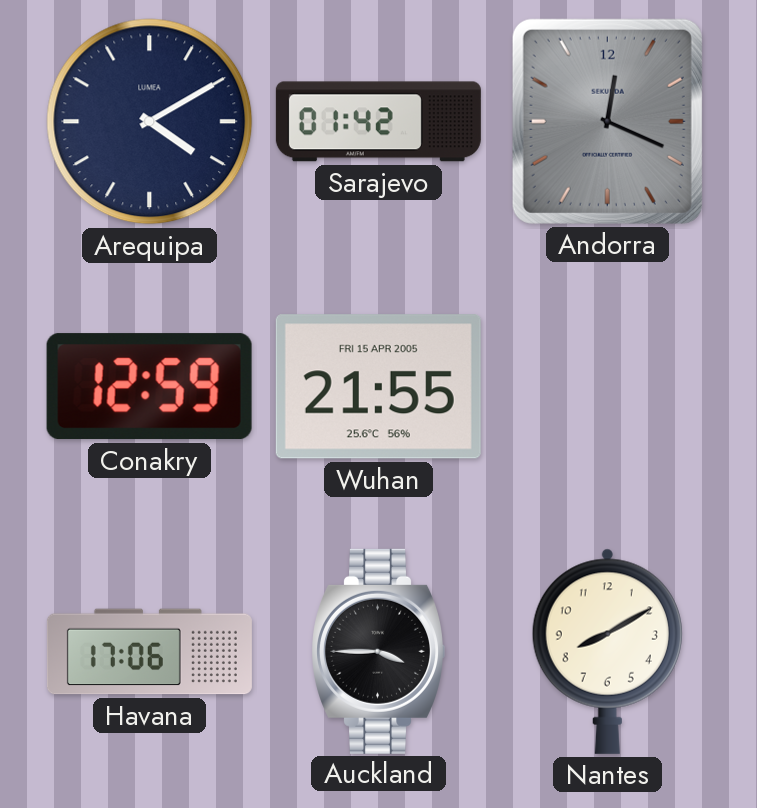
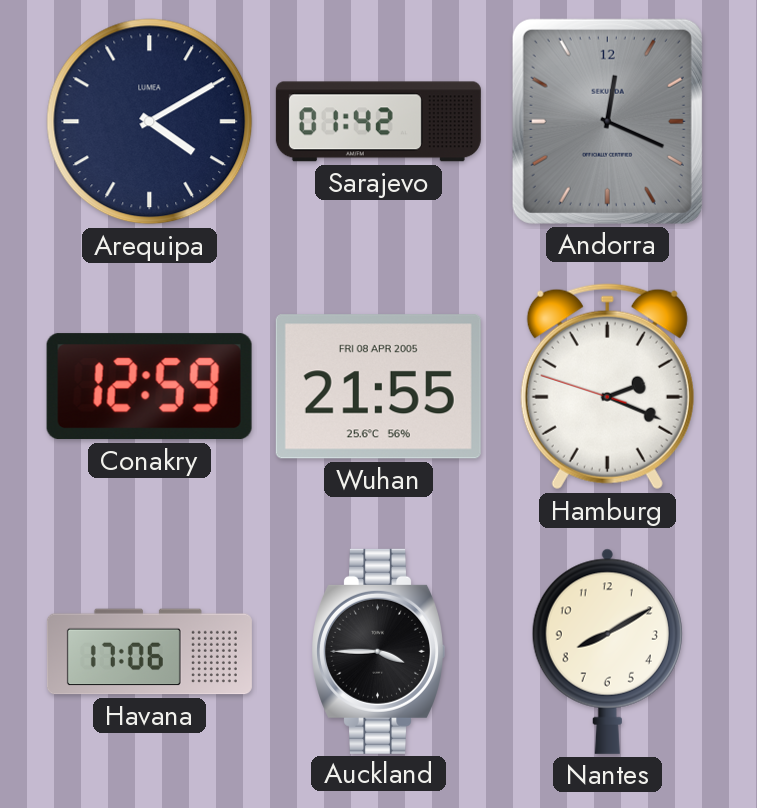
Wuhan date: FRI 15 APR 2005 -> FRI 08 APR 2005
Hamburg: none -> 2:18
